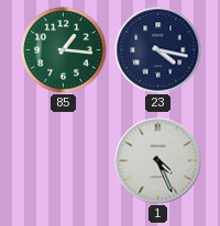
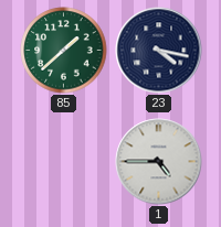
85: 1:16 -> 1:38
1: 4:26 -> 4:45
